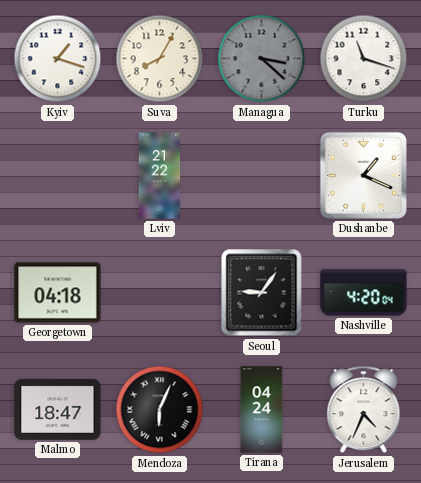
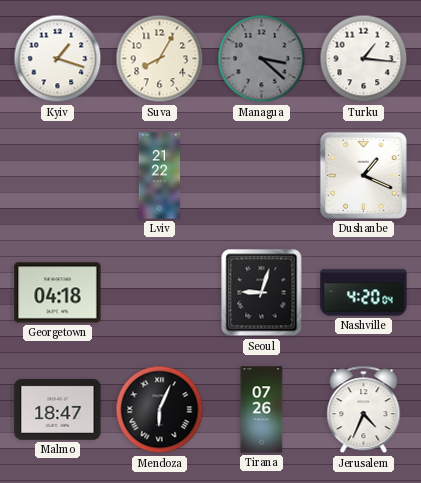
Turku: 11:18 -> 1:16
Seoul: 9:06 -> 9:03
Tirana: 04:24 -> 07:26
